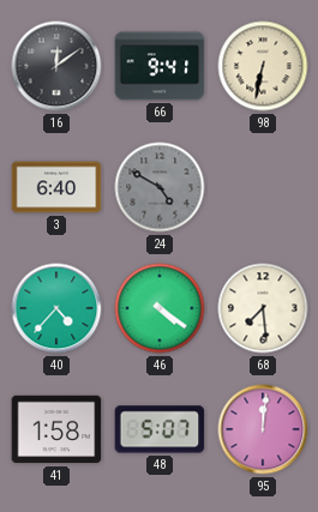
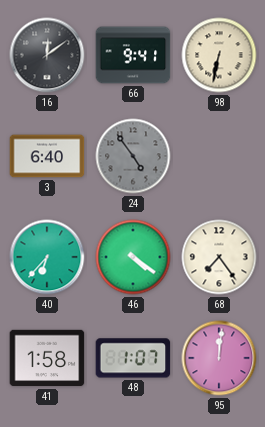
24: 4:50 -> 4:54
40: 4:37 -> 6:37
68: 7:29 -> 7:24
48: 5:07 -> 1:07
